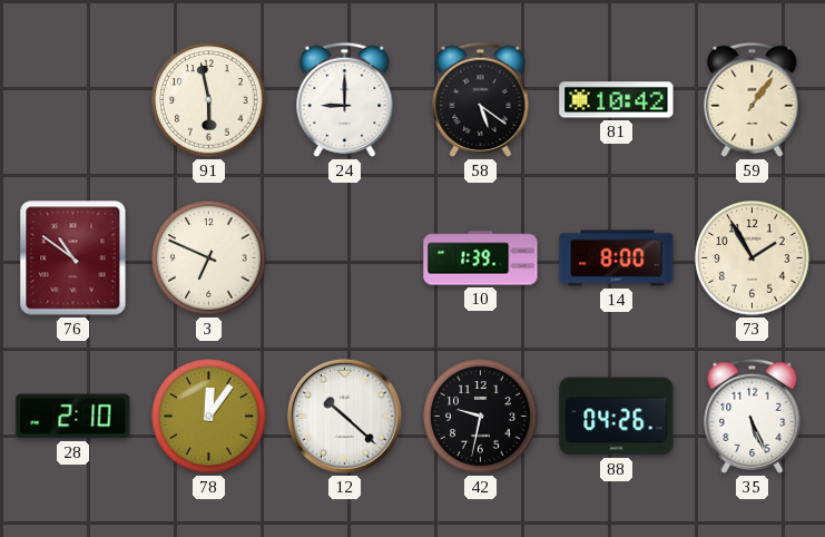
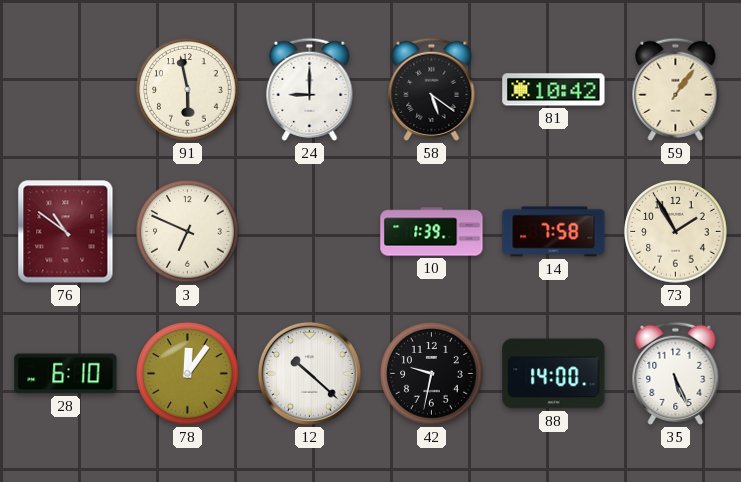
14: 8:00 -> 7:58
28: 2:10 -> 6:10
88: 04:26 -> 14:00
